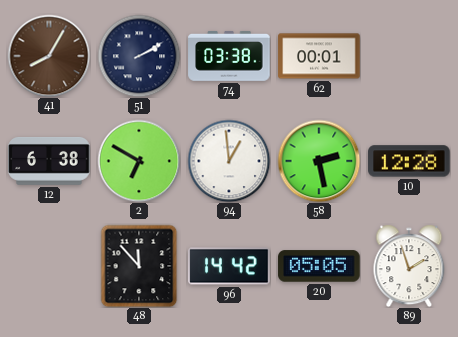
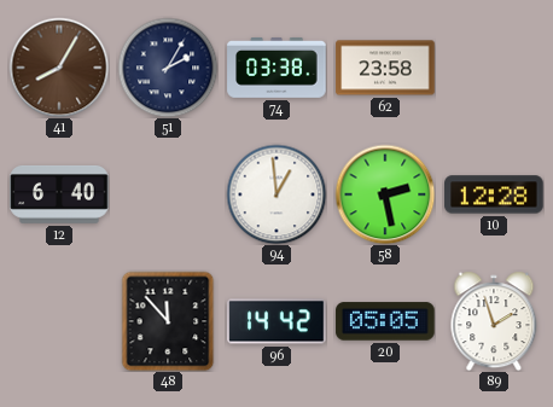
51: 2:10 -> 2:05
62: 00:01 -> 23:58
12: 6:38 -> 6:40
2: 6:50 -> none
